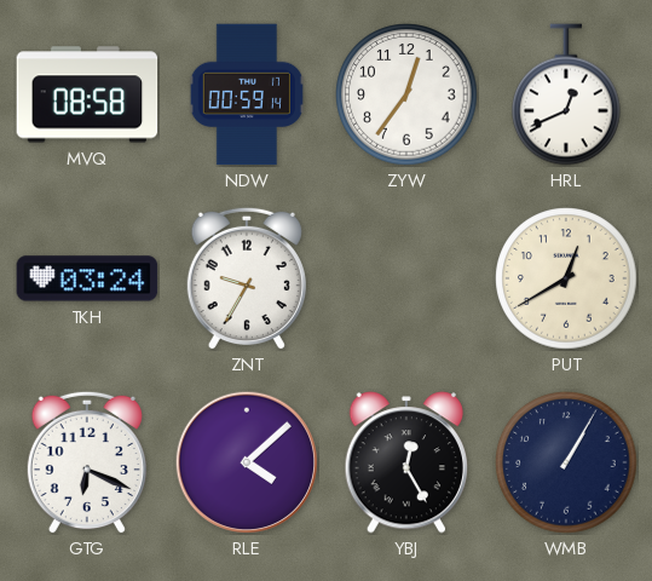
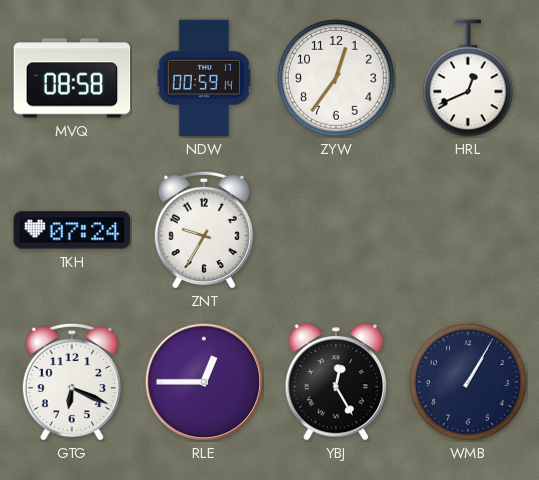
TKH: 03:24 -> 07:24
PUT: 12:40 -> none
RLE: 4:08 -> 12:45
